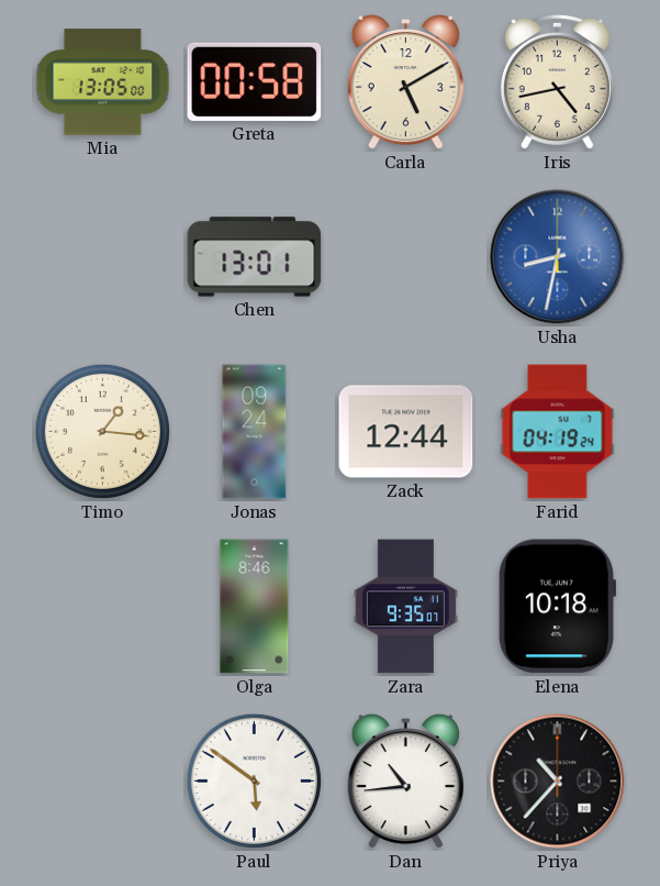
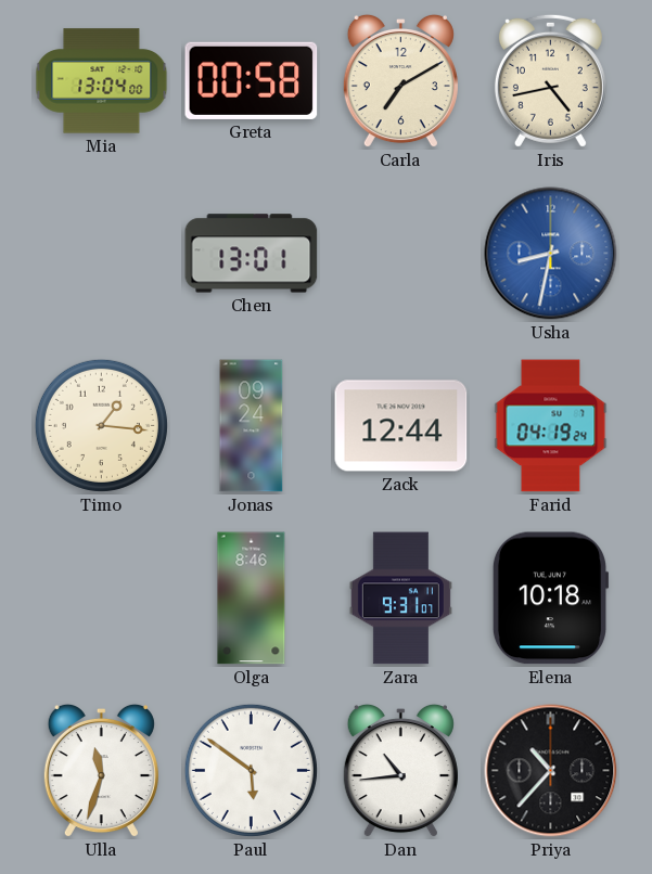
Mia: 13:05 -> 13:04
Carla: 5:10 -> 7:10
Zara: 9:35 -> 9:31
Ulla: none -> 11:33
